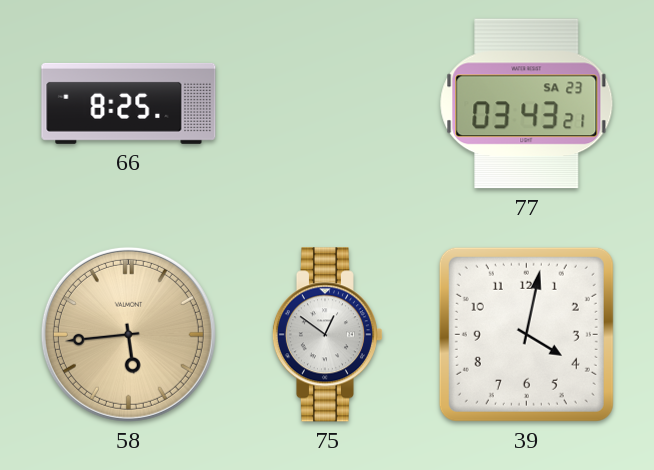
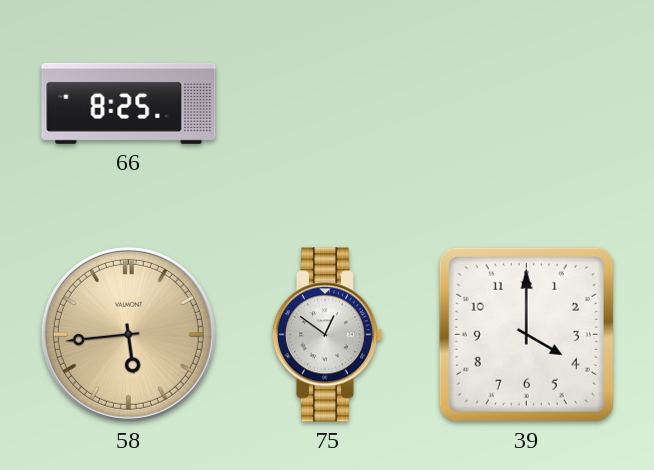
77: 03:43 -> none
39: 4:02 -> 4:00
